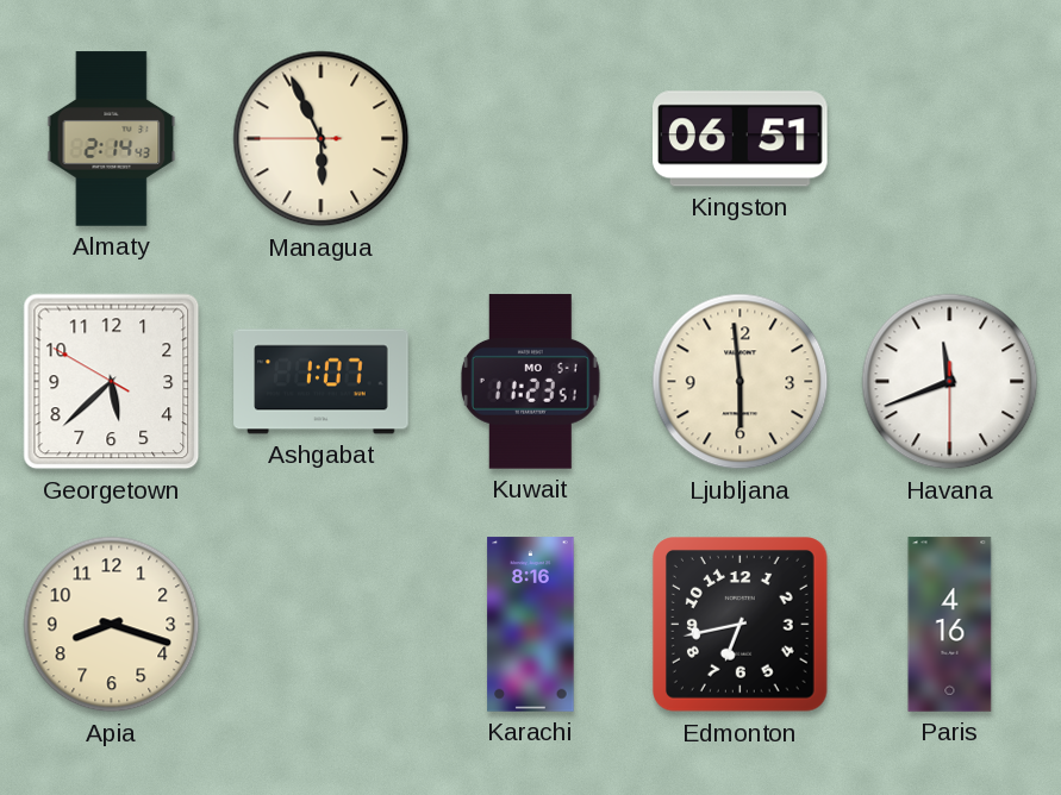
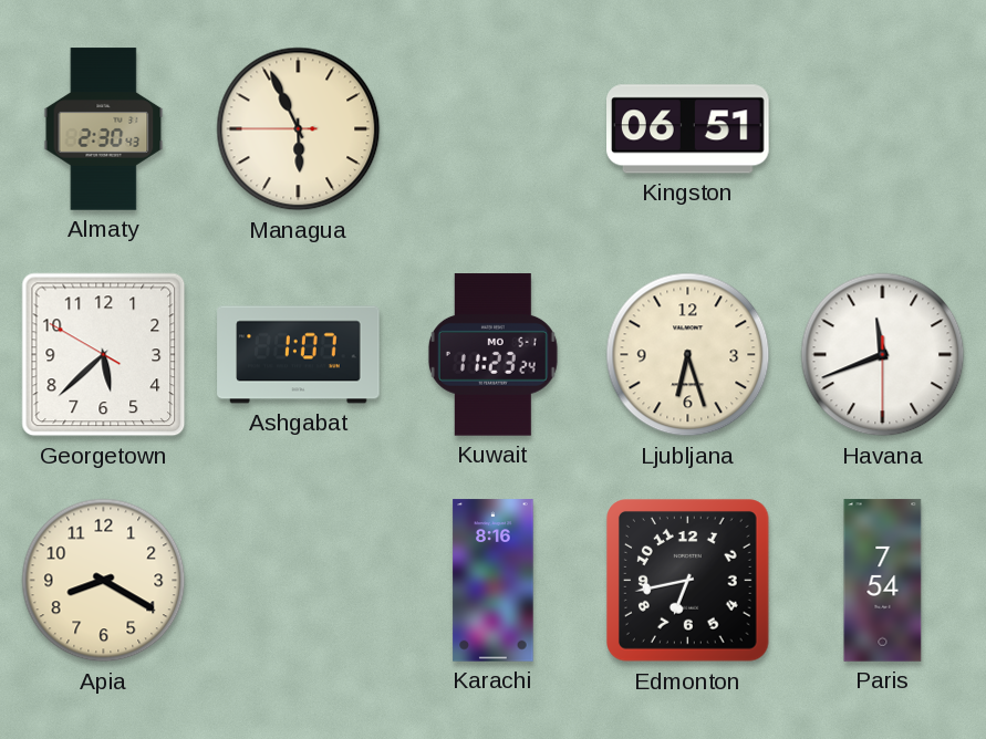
Almaty: 2:14 -> 2:30
Kuwait: 11:23:51 -> 11:23:24
Ljubljana: 5:59 -> 6:27
Apia: 8:18 -> 8:20
Paris: 4:16 -> 7:54
